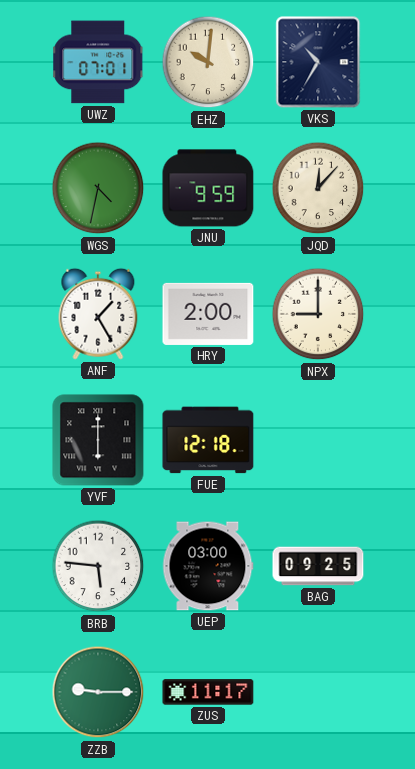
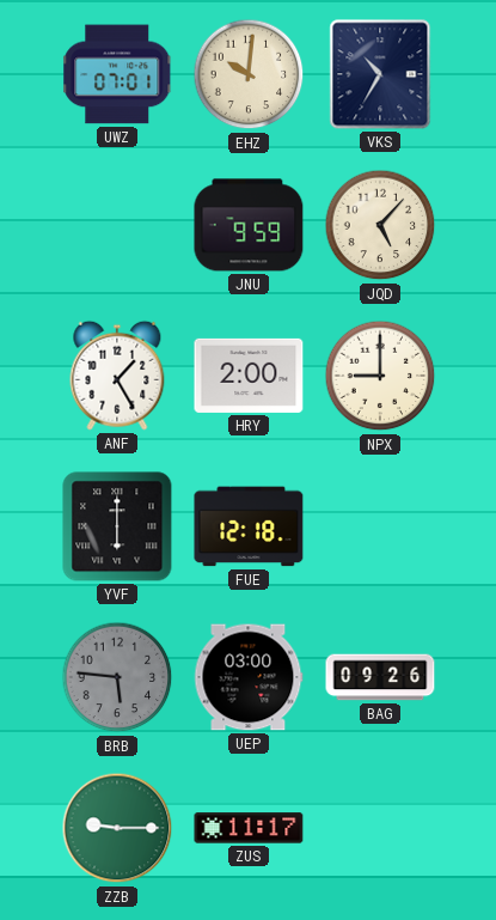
WGS: 4:32 -> none
JQD: 12:07 -> 5:07
BRB dial: white -> grey
BAG: 09:25 -> 09:26
